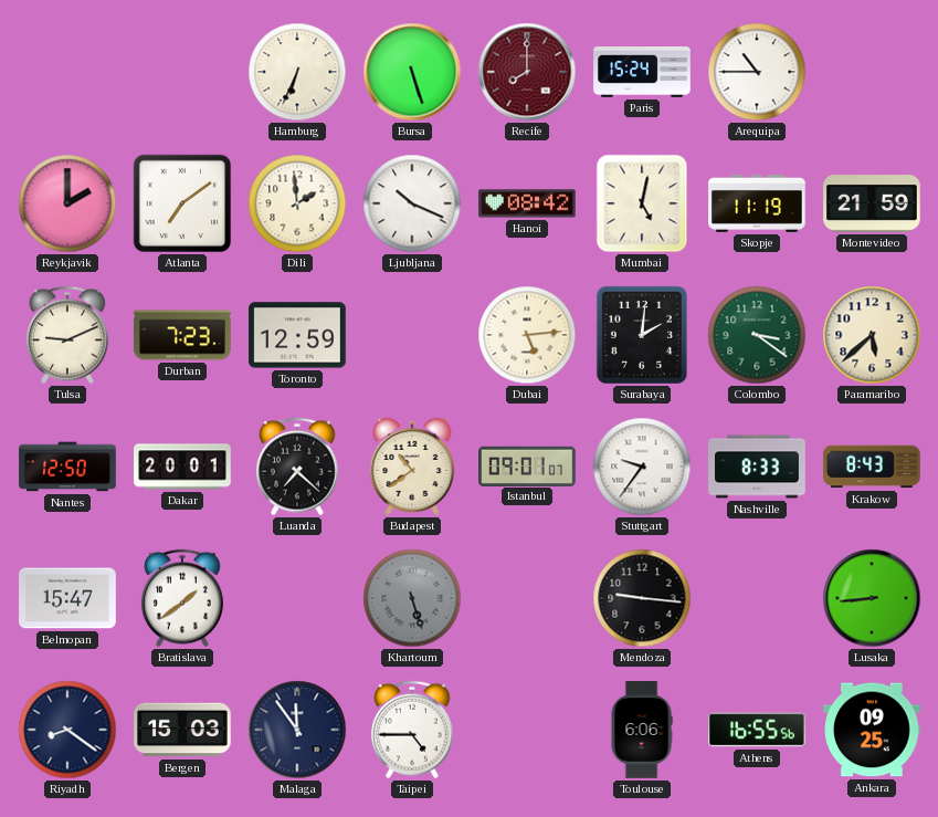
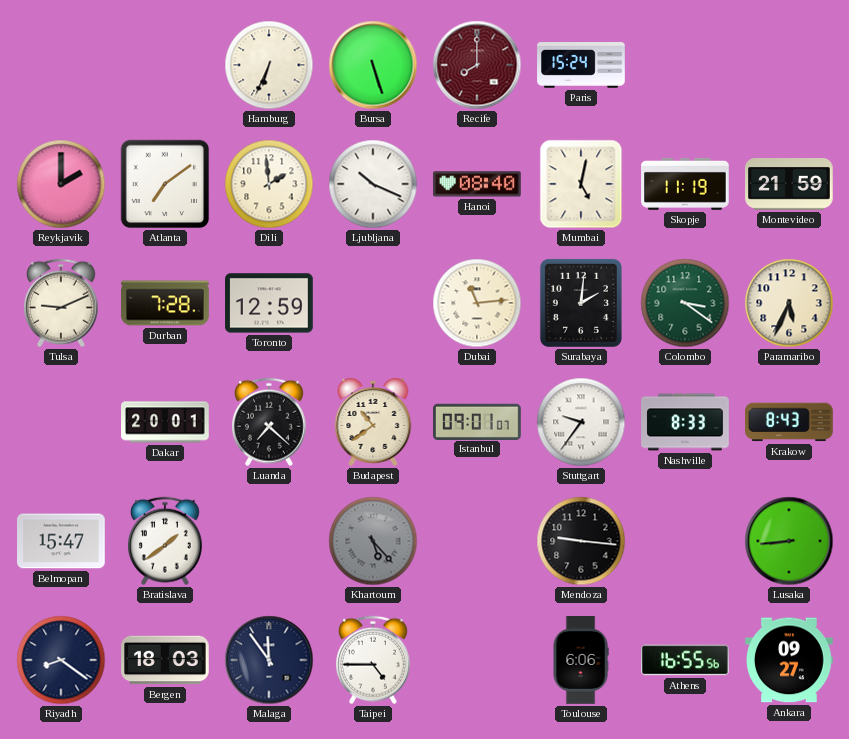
Arequipa: 10:45 -> none
Hanoi: 08:42 -> 08:40
Durban: 7:23 -> 7:28
Dubai: 5:14 -> 11:14
Paramaribo: 5:38 -> 5:34
Nantes: 12:50 -> none
Khartoum: 5:27 -> 5:23
Bergen: 15:03 -> 18:03
Ankara: 09:25 -> 09:27
